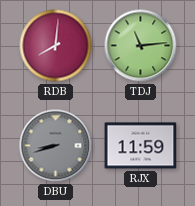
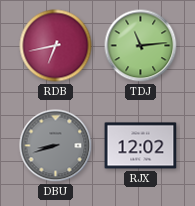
RDB: 8:01 -> 6:43
RJX: 11:59 -> 12:02
